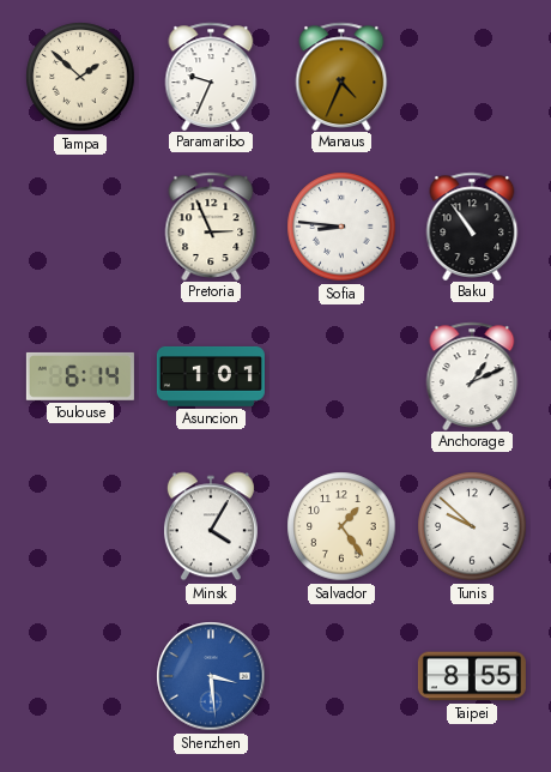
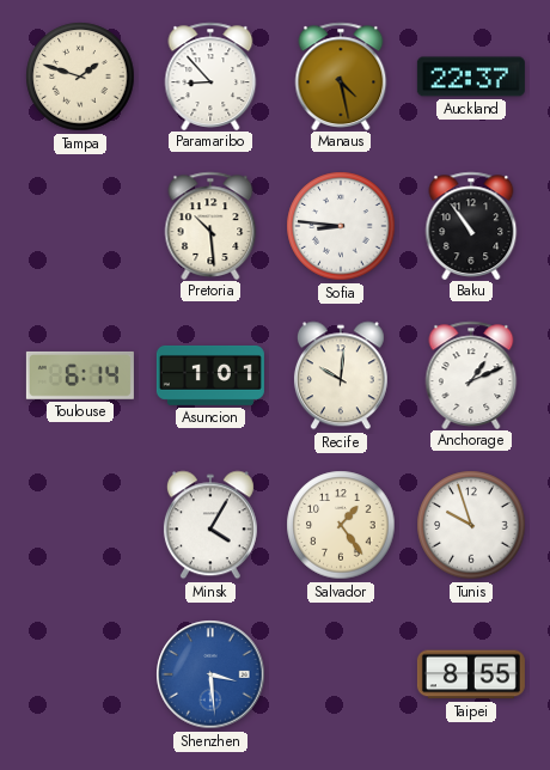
Tampa: 1:52 -> 1:48
Paramaribo: 9:34 -> 8:53
Manaus: 4:34 -> 4:28
Auckland: none -> 22:37
Pretoria: 2:56 -> 10:29
Recife: none -> 10:01
Tunis: 9:52 -> 9:57
